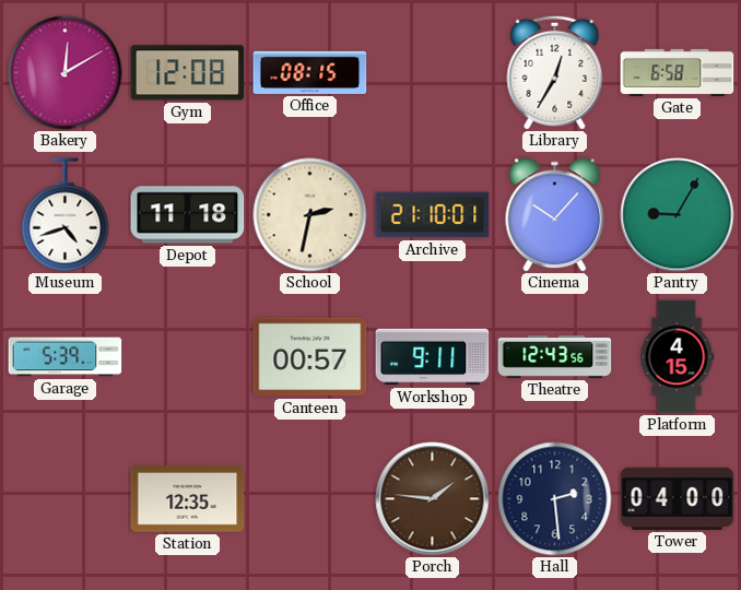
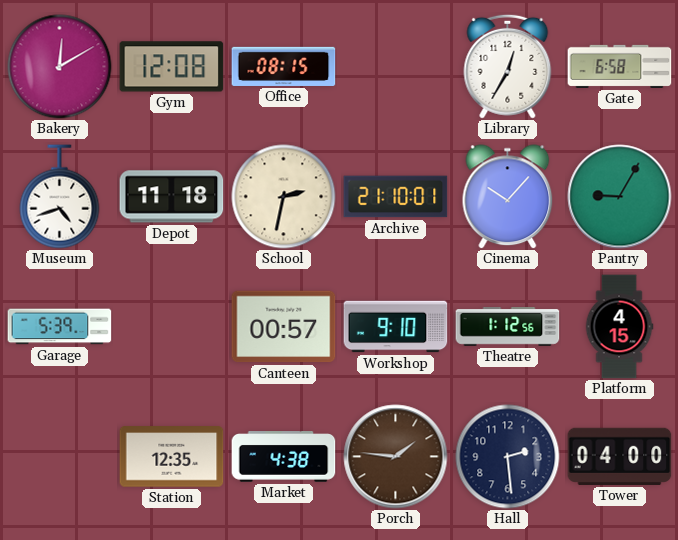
Workshop: 9:11 -> 9:10
Theatre: 12:43 -> 1:12
Market: none -> 4:38
